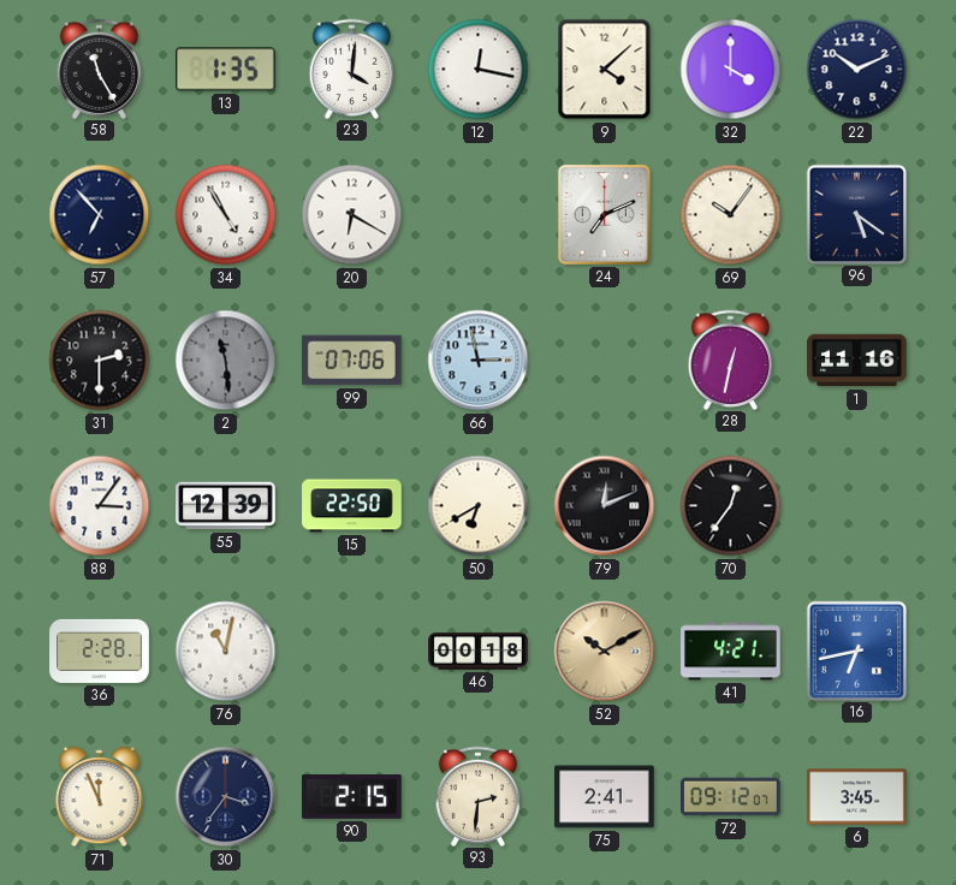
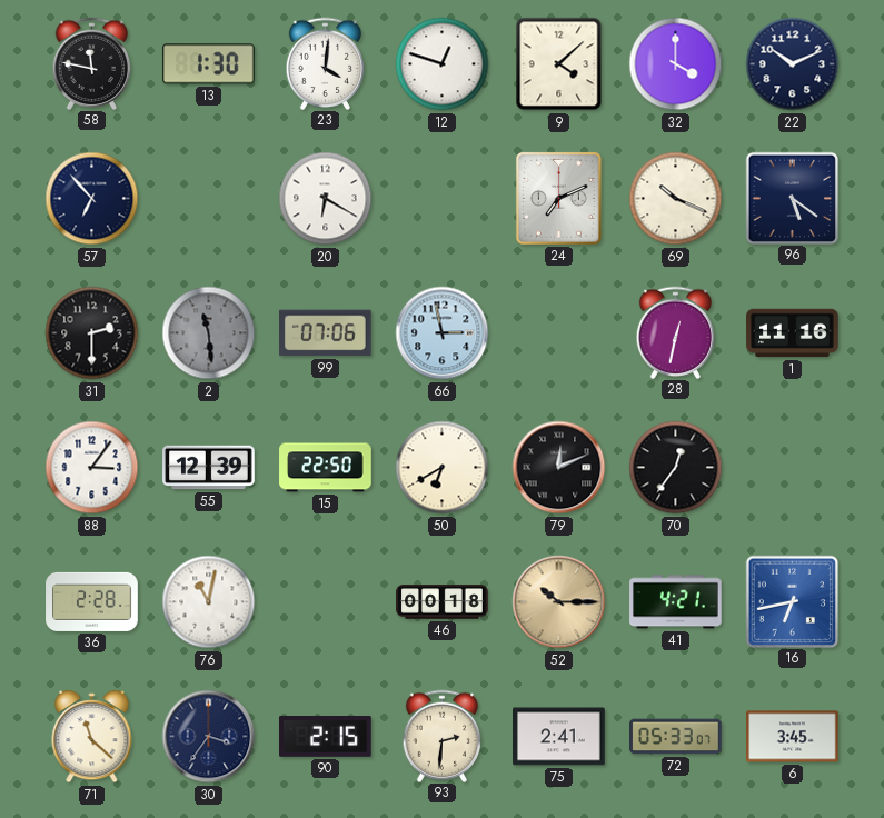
58: 11:25 -> 11:47
13: 1:35 -> 1:30
12: 12:17 -> 12:48
34: 4:55 -> none
69: 10:06 -> 10:19
52: 10:10 -> 10:15
71: 11:56 -> 11:22
72: 09:12 -> 05:33
